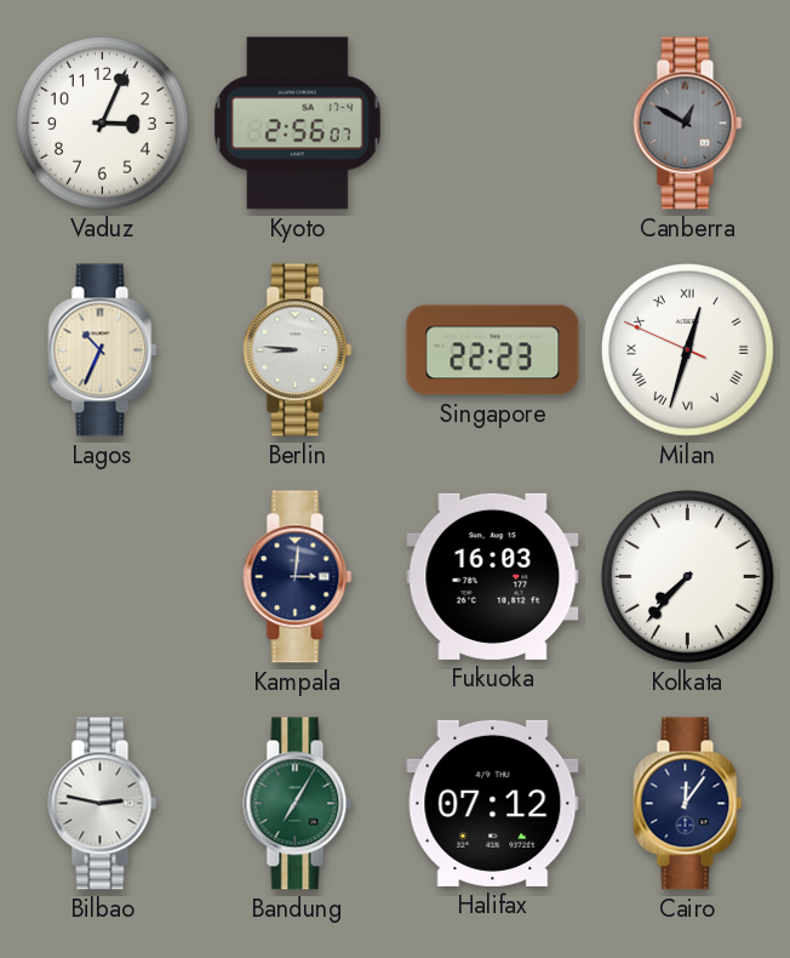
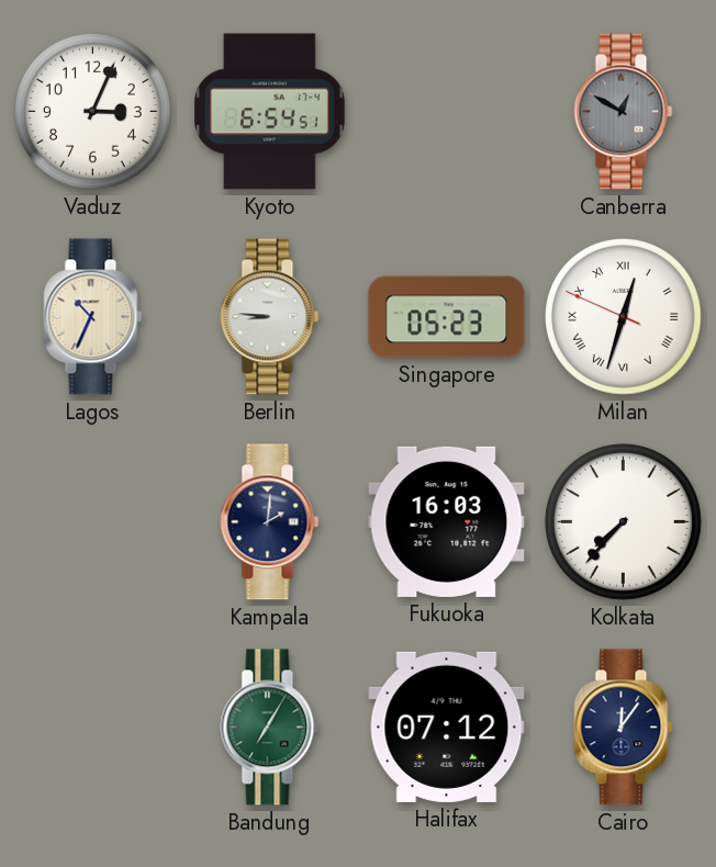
Kyoto: 2:56 -> 6:54
Singapore: 22:23 -> 05:23
Kampala: 3:01 -> 2:01
Bilbao: 2:47 -> none
